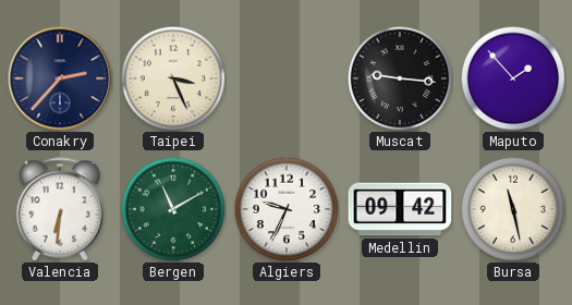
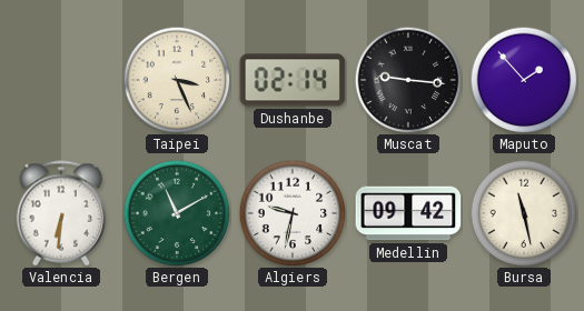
Conakry: 2:37 -> none
Dushanbe: none -> 02:14
Algiers: 9:34 -> 9:32
